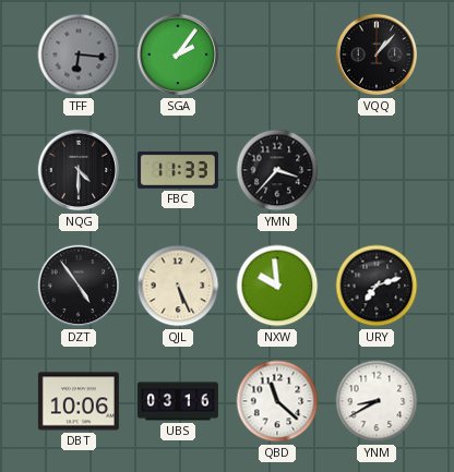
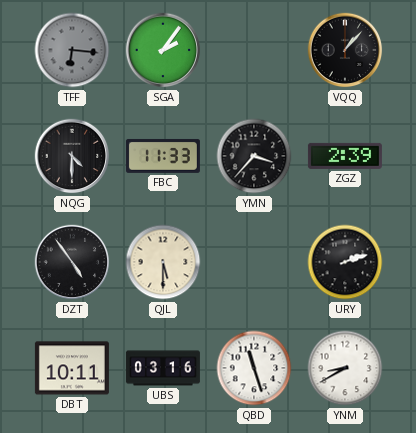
ZGZ: none -> 2:39
QJL: 5:26 -> 5:30
NXW: 9:59 -> none
URY: 7:12 -> 2:12
DBT: 10:06 -> 10:11
QBD: 11:22 -> 11:27
